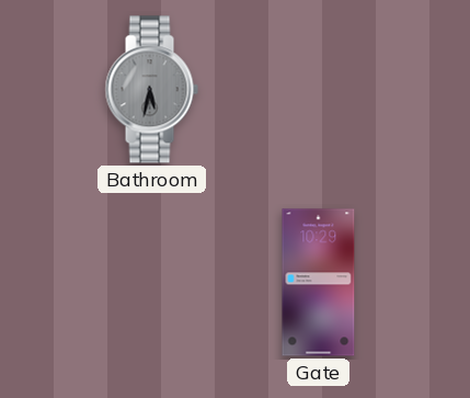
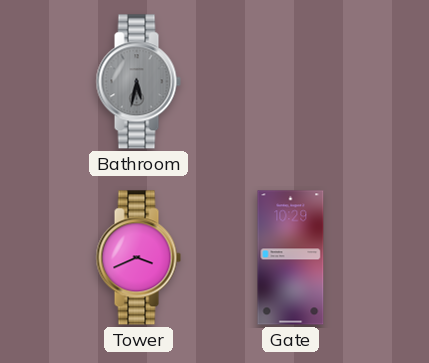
Tower: none -> 3:41
